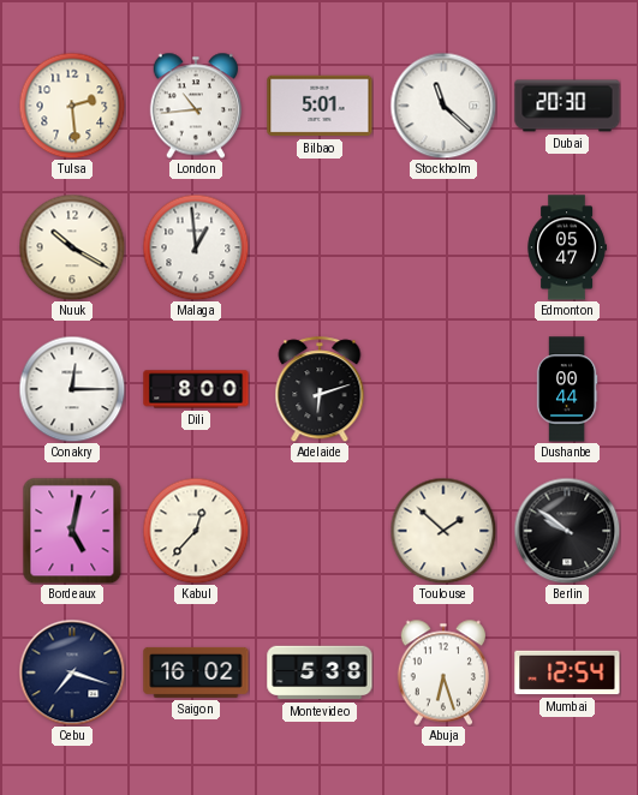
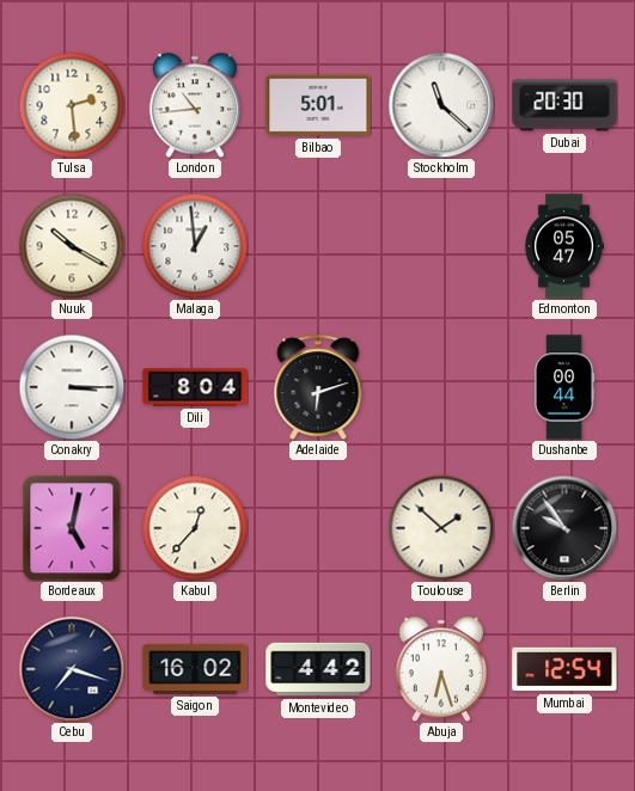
Conakry: 12:15 -> 3:15
Dili: 8:00 -> 8:04
Berlin: 9:51 -> 9:54
Montevideo: 5:38 -> 4:42
